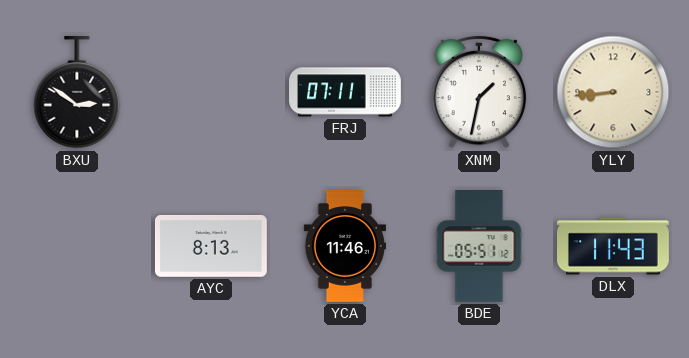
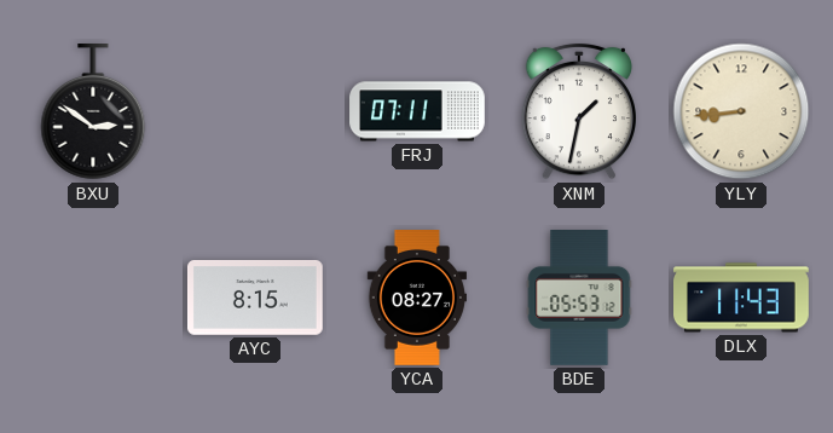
AYC: 8:13 -> 8:15
YCA: 11:46 -> 08:27
BDE: 05:51 -> 05:53
